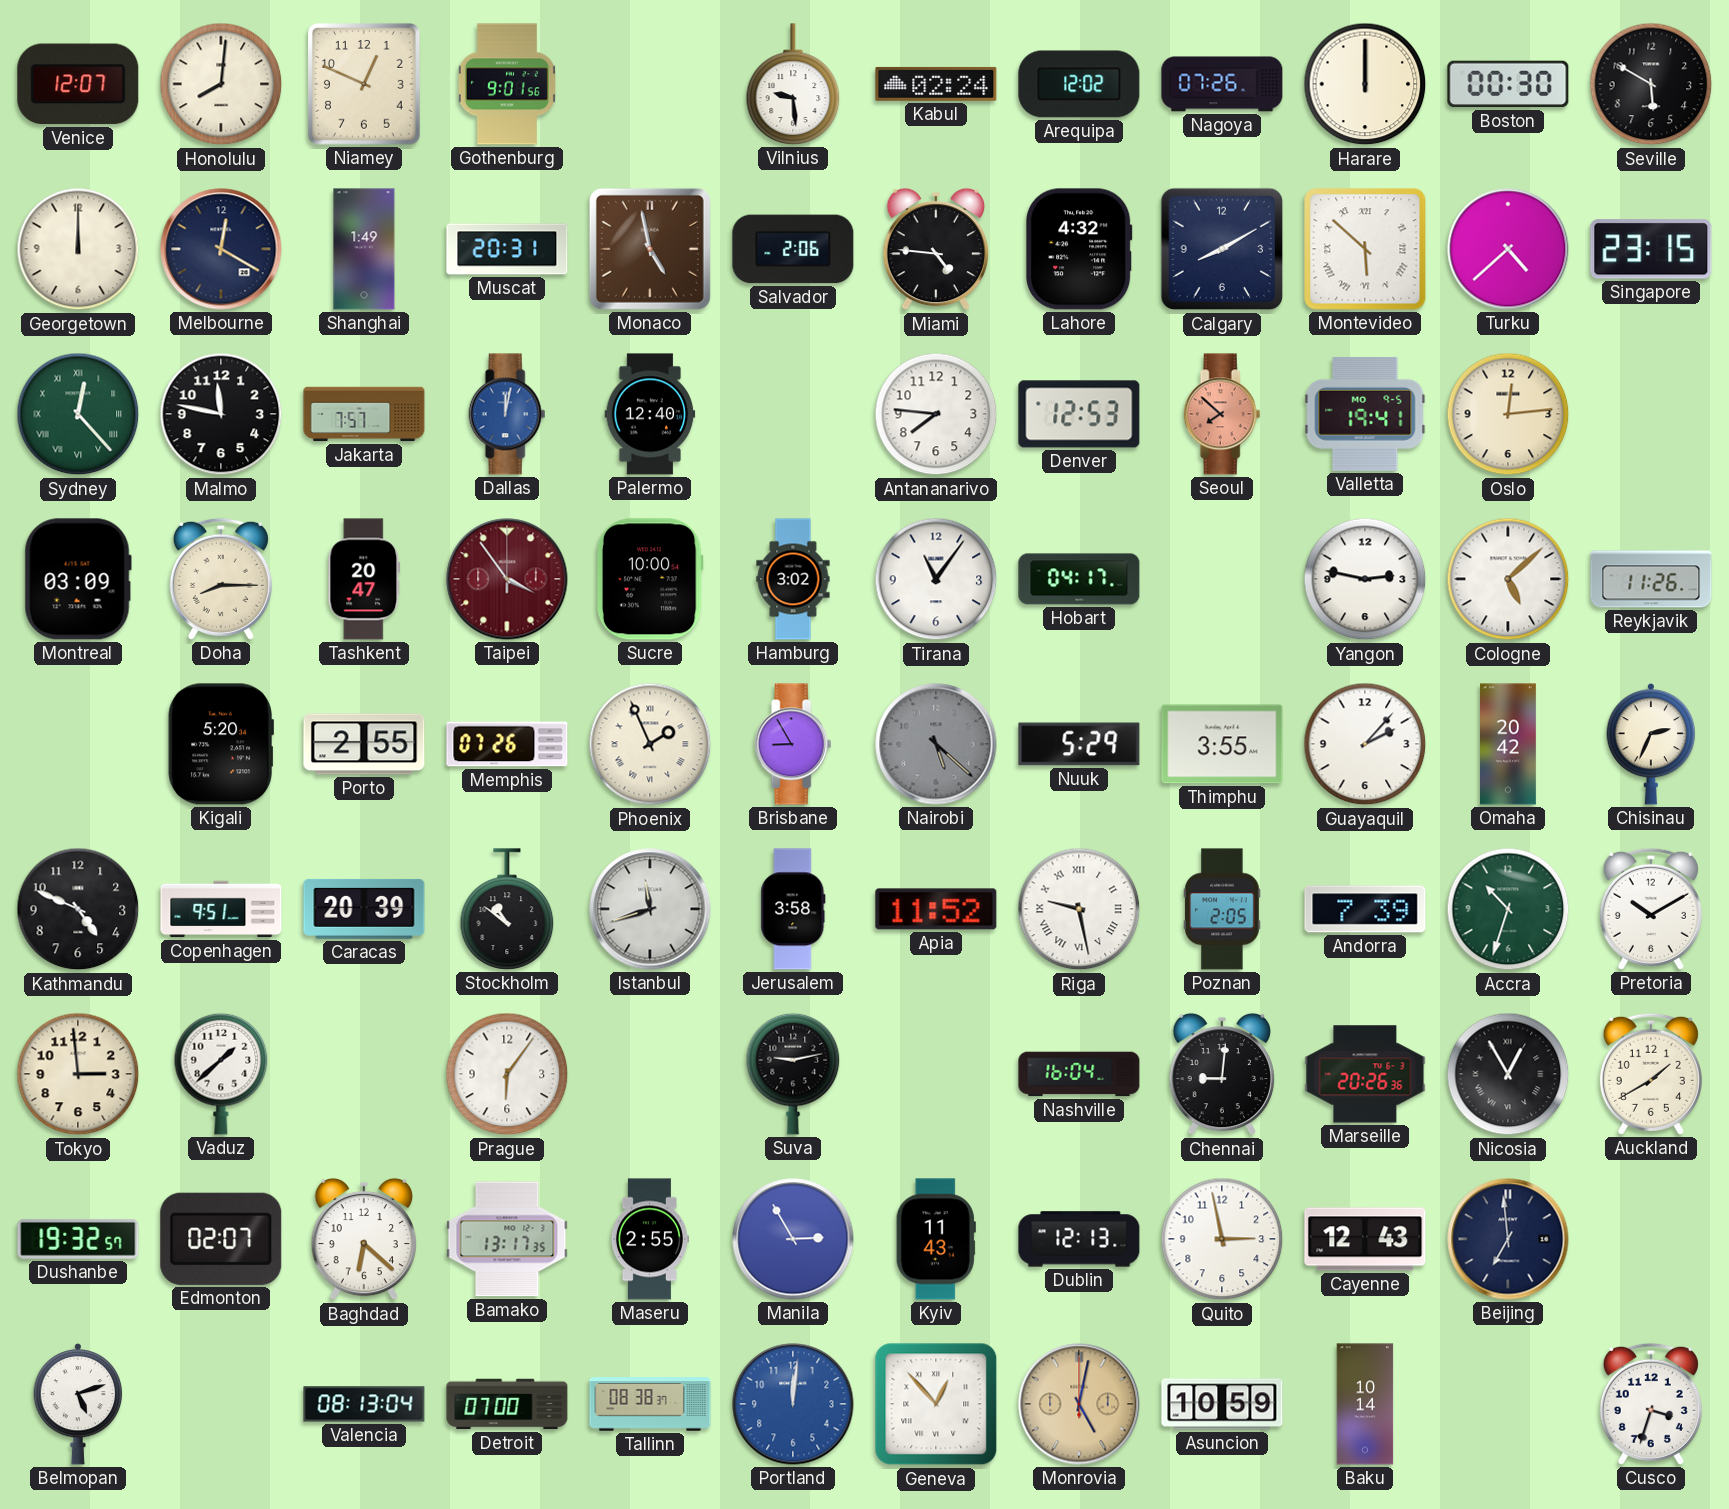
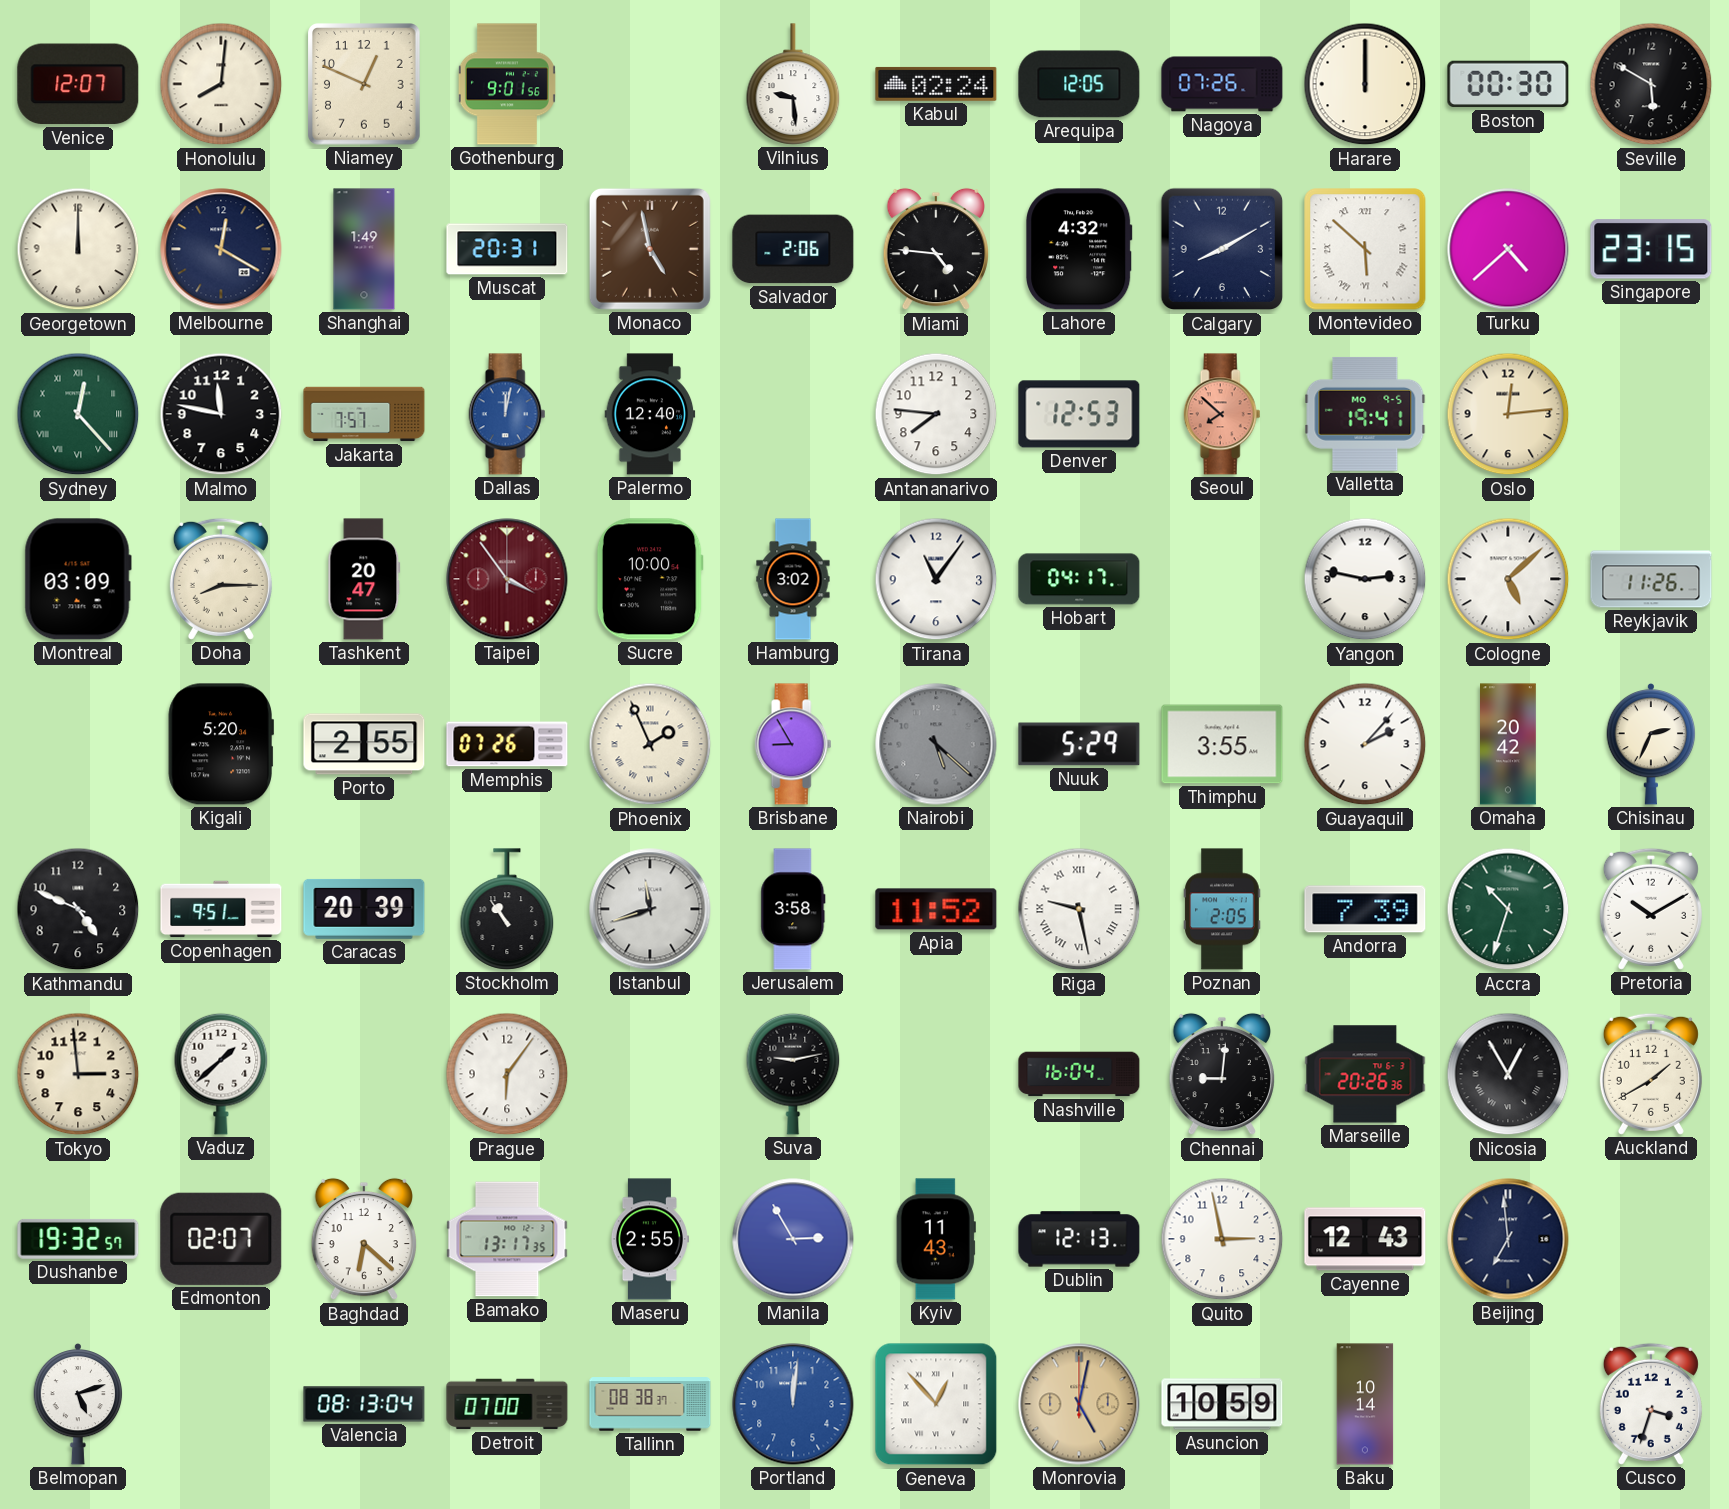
Arequipa: 12:02 -> 12:05
Stockholm: 10:51 -> 10:54
